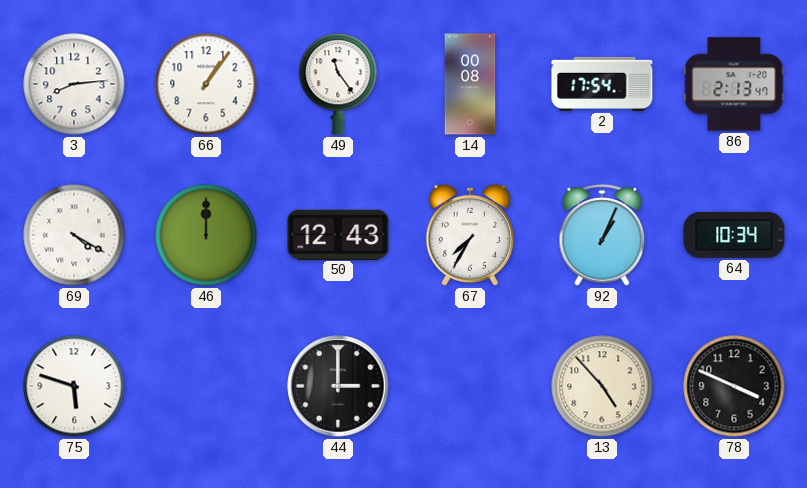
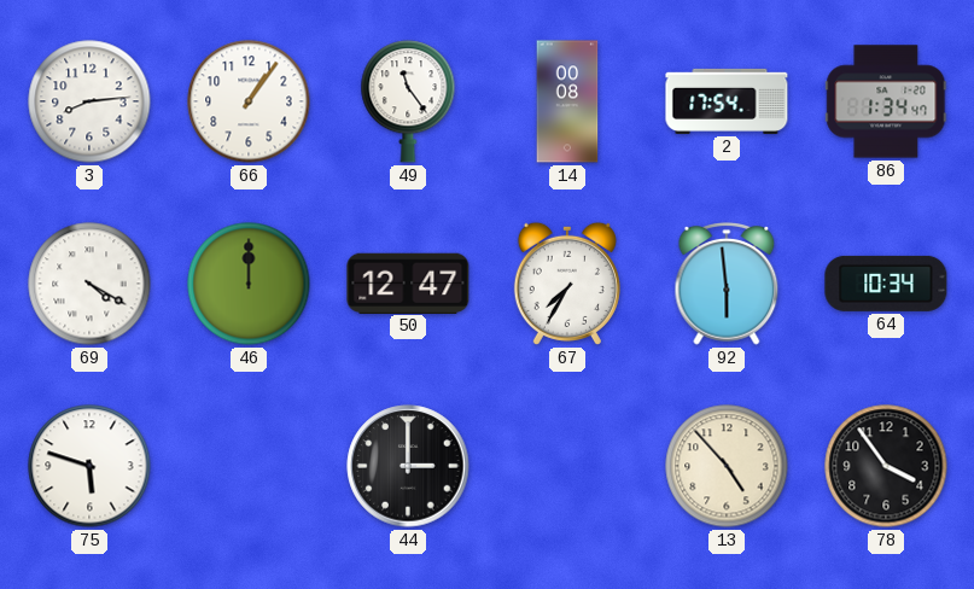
86: 2:13 -> 1:34
50: 12:43 -> 12:47
92: 1:04 -> 5:59
78: 3:49 -> 3:54
